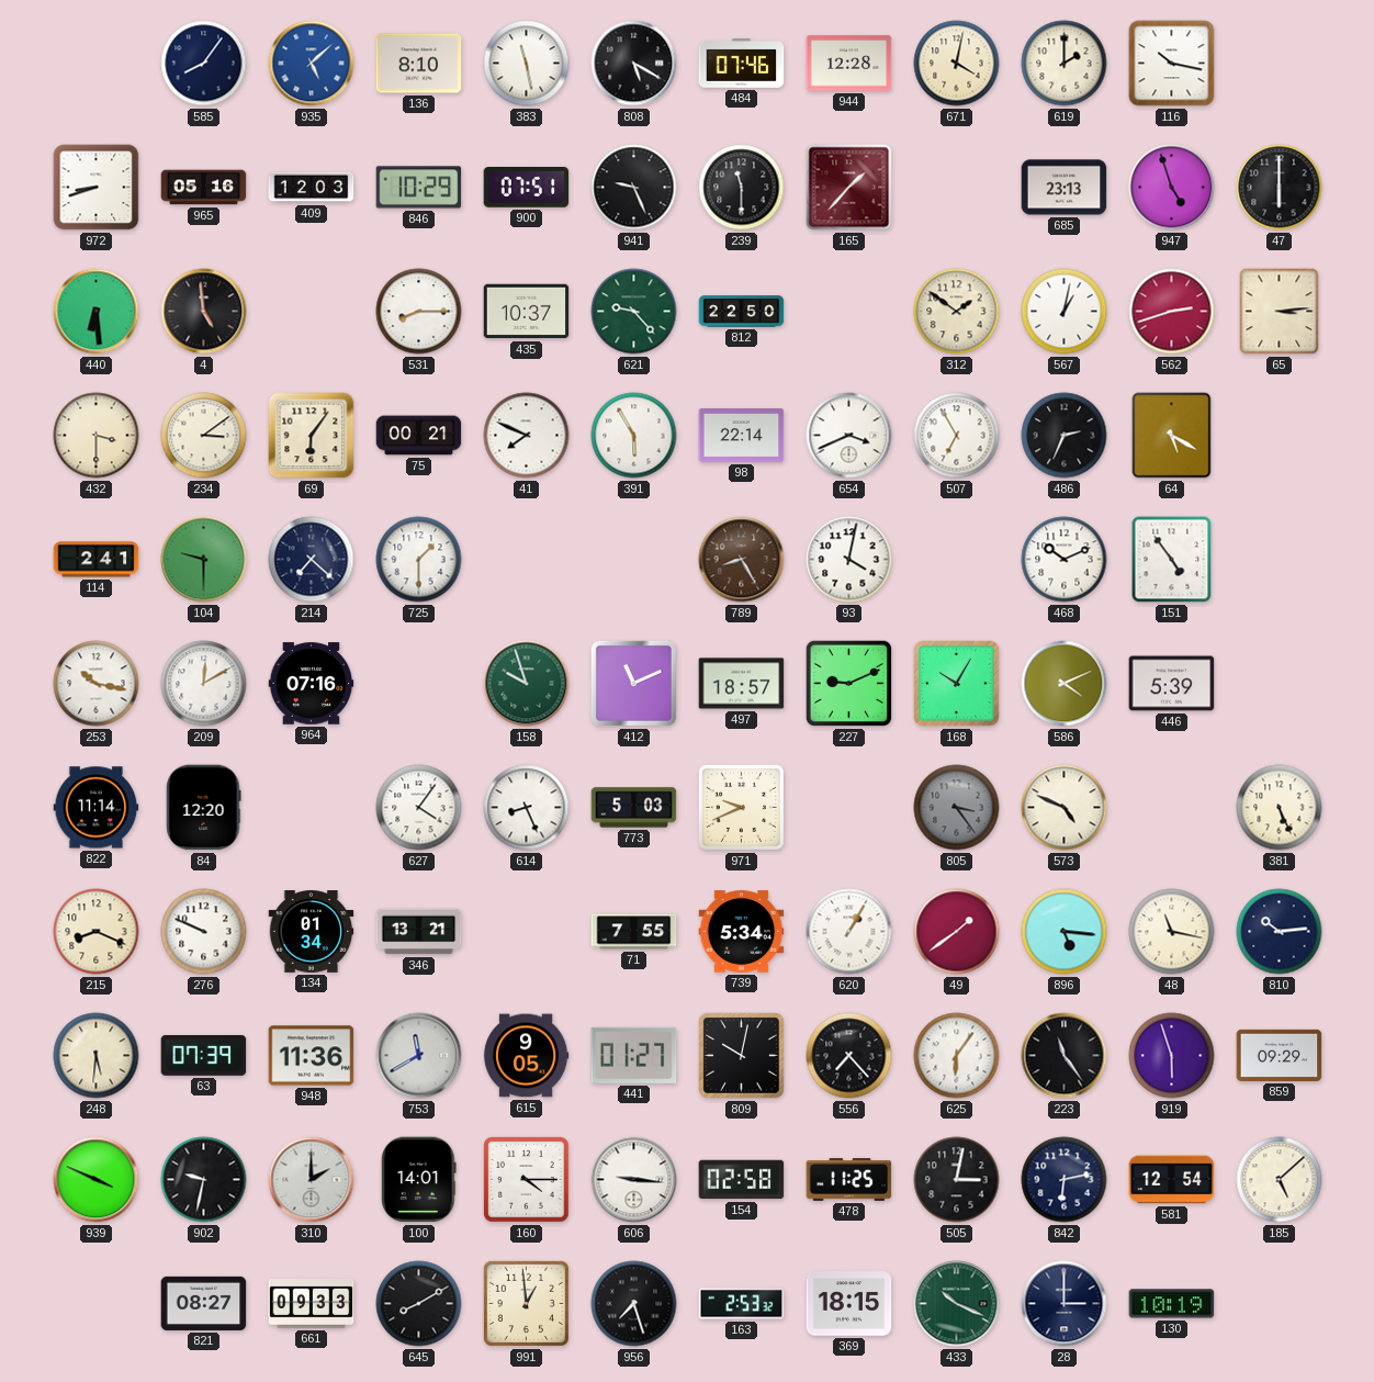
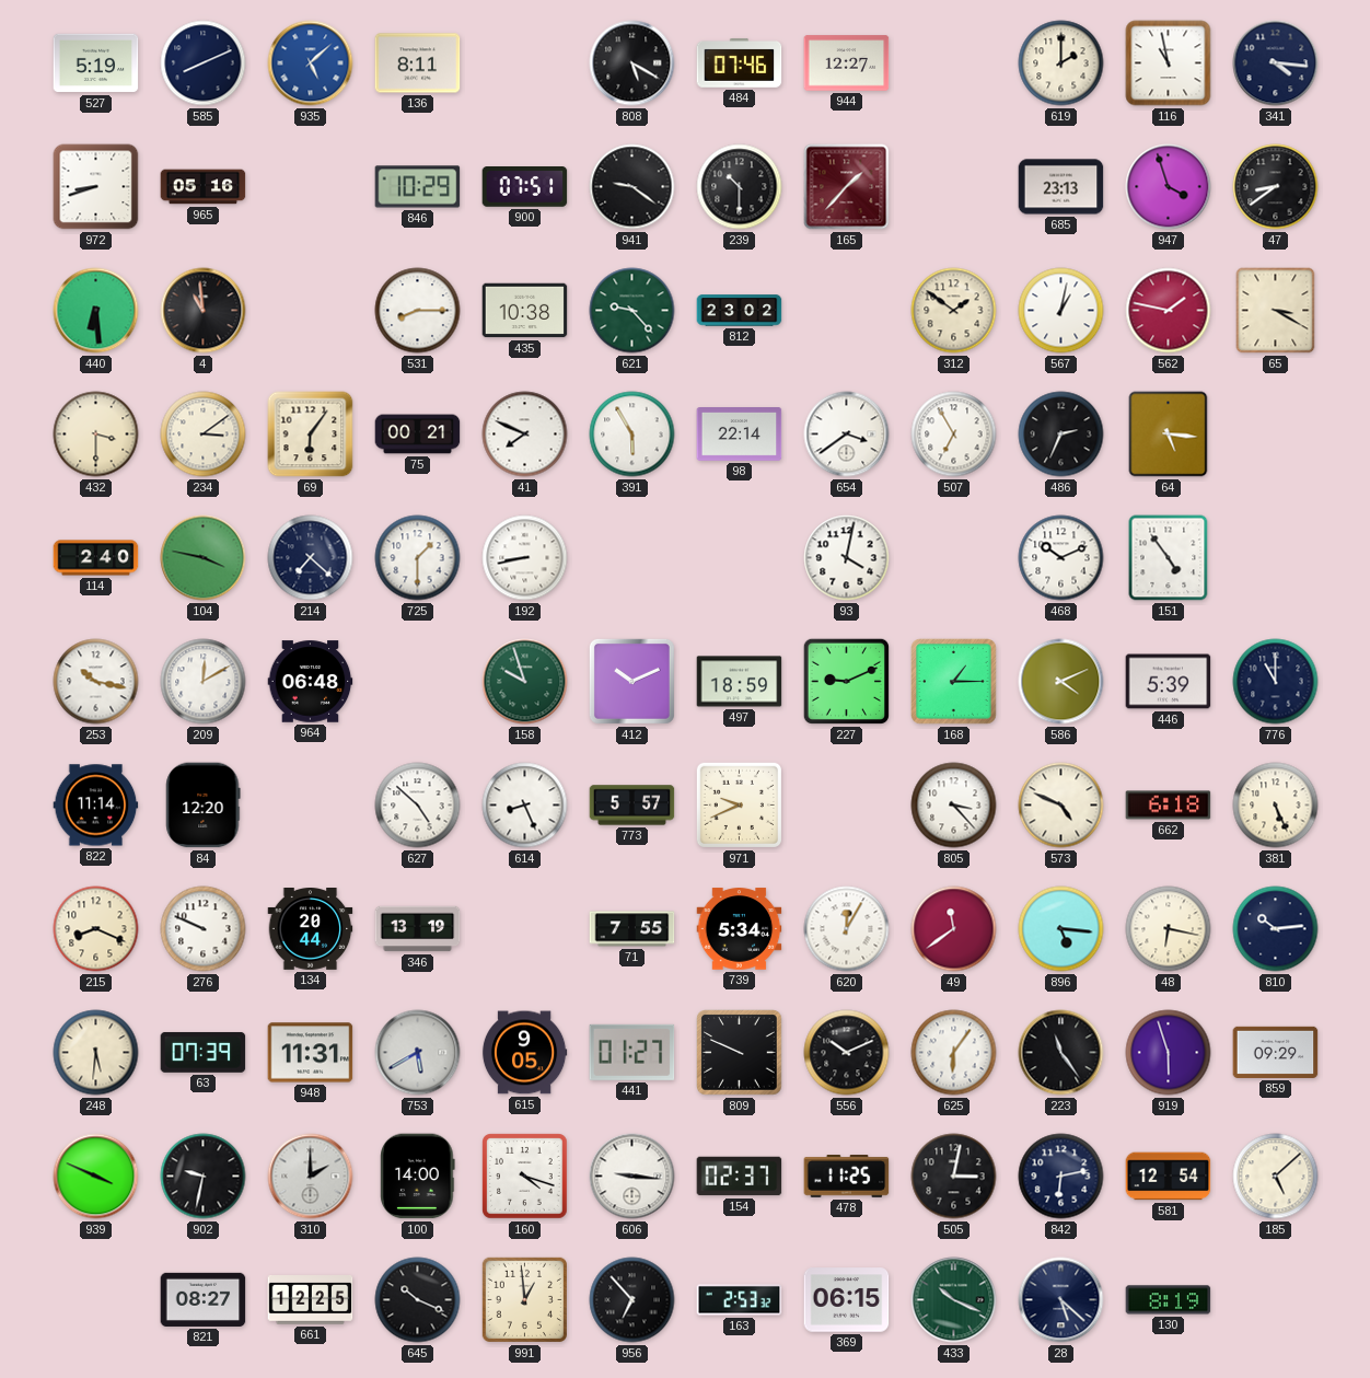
527: none -> 5:19
585: 8:06 -> 8:11
136: 8:10 -> 8:11
383: 11:28 -> none
944: 12:28 -> 12:27
671: 4:02 -> none
116: 10:17 -> 10:58
341: none -> 4:16
409: 12:03 -> none
941: 9:26 -> 9:21
239: 11:30 -> 10:30
947: 4:57 -> 3:57
47: 6:00 -> 8:39
4: 4:59 -> 10:59
435: 10:37 -> 10:38
812: 22:50 -> 23:02
562: 2:42 -> 1:47
65: 3:14 -> 3:20
654: 3:41 -> 3:39
64: 5:20 -> 5:16
114: 2:41 -> 2:40
104: 9:30 -> 3:47
192: none -> 8:43
789: 8:25 -> none
964: 07:16 -> 06:48
412: 11:11 -> 10:11
497: 18:57 -> 18:59
168: 10:05 -> 1:15
776: none -> 11:00
627: 4:06 -> 4:52
773: 5:03 -> 5:57
805: 3:24 -> 3:23
805 dial: grey -> white
662: none -> 6:18
134: 01:34 -> 20:44
346: 13:21 -> 13:19
620: 1:05 -> 12:05
49: 1:39 -> 11:39
48: 11:17 -> 6:17
948: 11:36 -> 11:31
753: 11:40 -> 5:40
809: 10:02 -> 9:49
556: 7:23 -> 10:11
100: 14:01 -> 14:00
160: 4:15 -> 4:18
154: 02:58 -> 02:37
661: 09:33 -> 12:25
645: 8:10 -> 10:19
956: 7:27 -> 6:53
369: 18:15 -> 06:15
28: 3:00 -> 5:22
130: 10:19 -> 8:19
